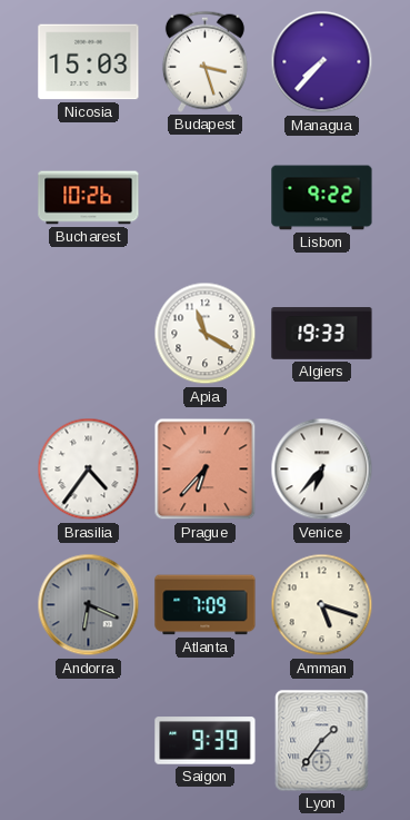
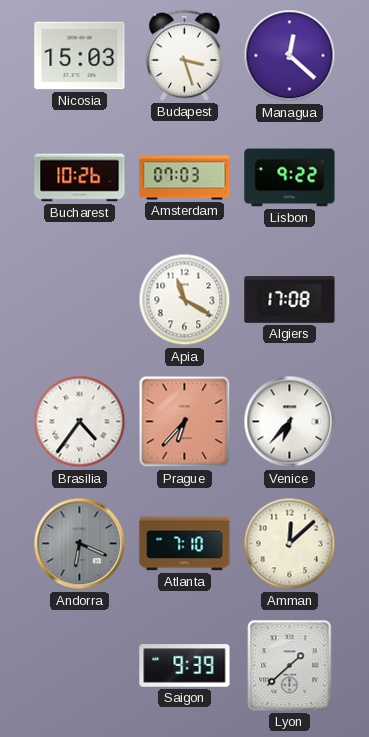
Managua: 7:37 -> 12:22
Amsterdam: none -> 07:03
Algiers: 19:33 -> 17:08
Atlanta: 7:09 -> 7:10
Amman: 5:18 -> 12:08
Lyon: 1:36 -> 1:38
